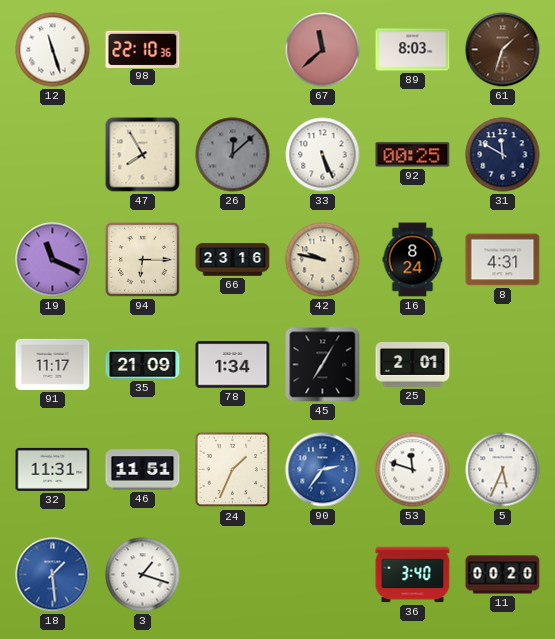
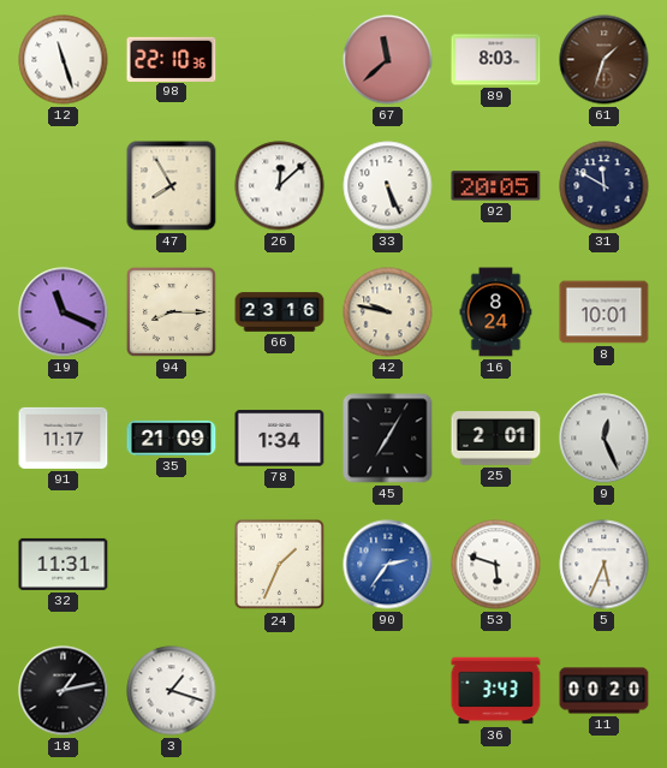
26 dial: grey -> white
92: 00:25 -> 20:05
94: 6:15 -> 8:15
8: 4:31 -> 10:01
9: none -> 12:26
46: 11:51 -> none
53: 11:48 -> 5:48
18: 1:29 -> 1:13
18 dial: blue -> black
36: 3:40 -> 3:43
